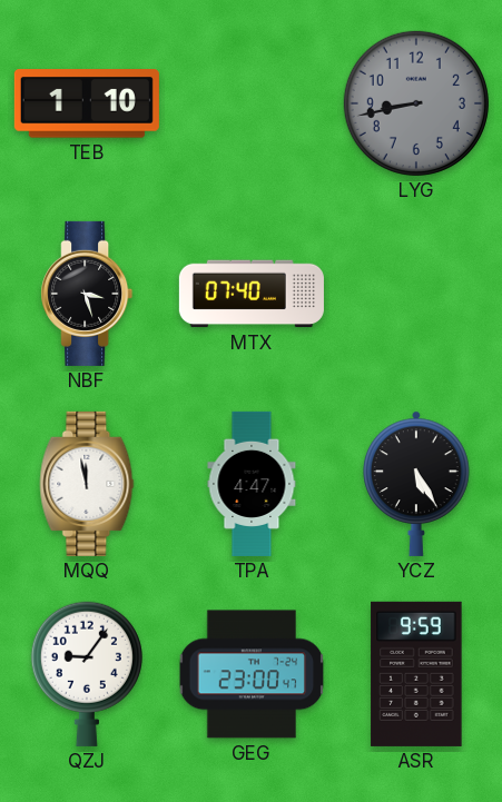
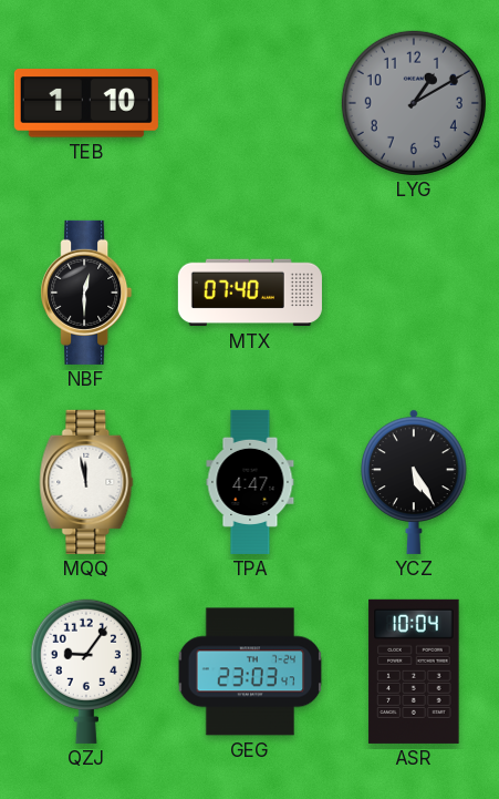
LYG: 8:43 -> 1:10
NBF: 3:27 -> 12:30
GEG: 23:00 -> 23:03
ASR: 9:59 -> 10:04
